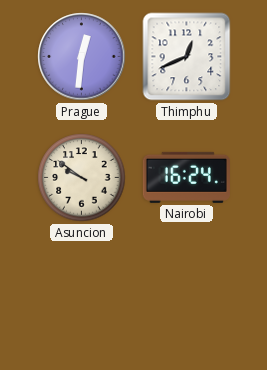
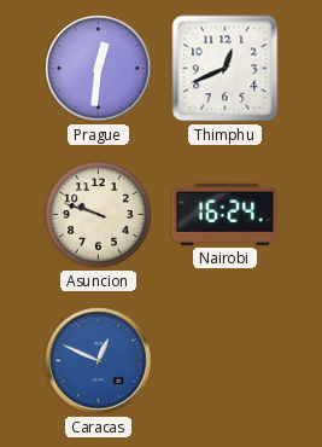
Asuncion: 9:51 -> 9:48
Caracas: none -> 12:49
